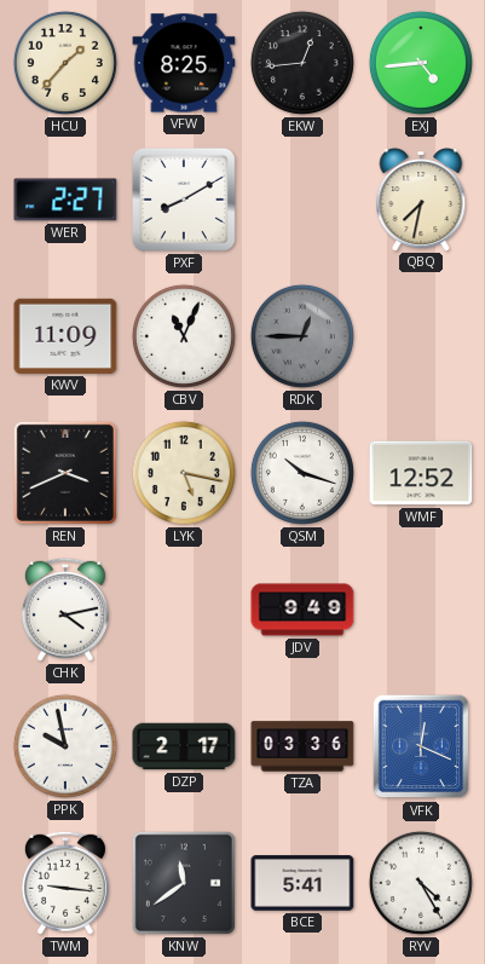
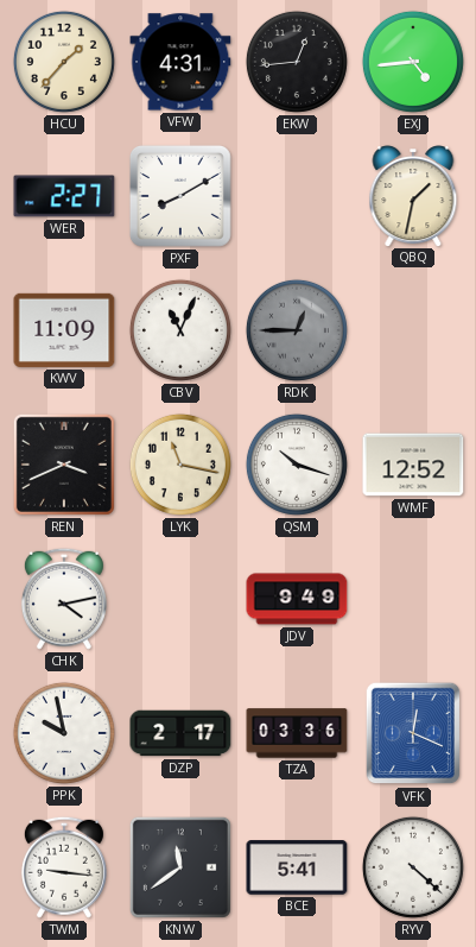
VFW: 8:25 -> 4:31
QBQ: 7:32 -> 1:32
LYK: 5:17 -> 11:17
RYV: 4:25 -> 4:22
